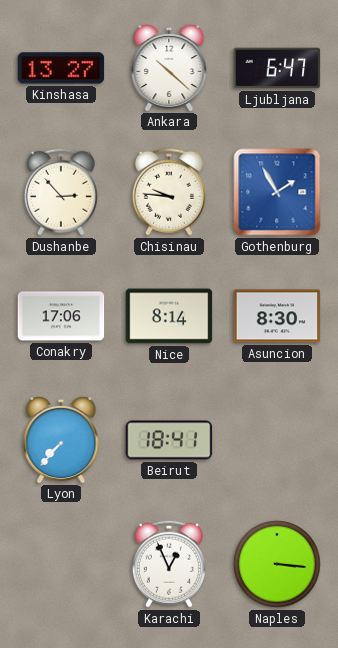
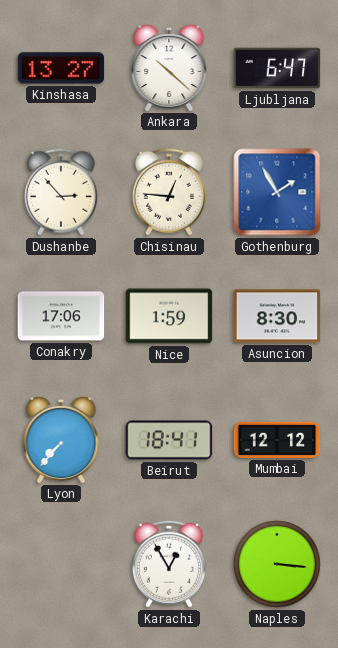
Chisinau: 9:46 -> 12:46
Nice: 8:14 -> 1:59
Mumbai: none -> 12:12
Karachi: 12:56 -> 12:55
